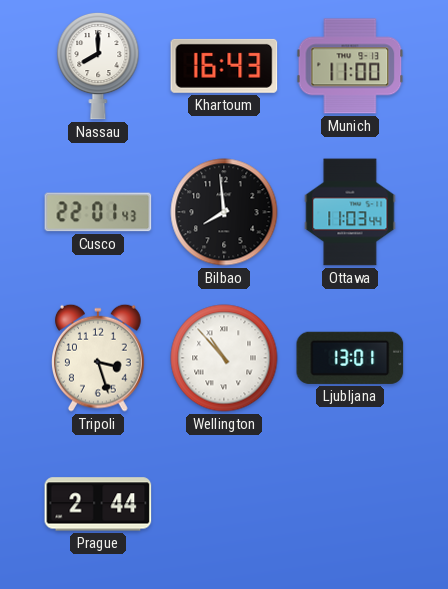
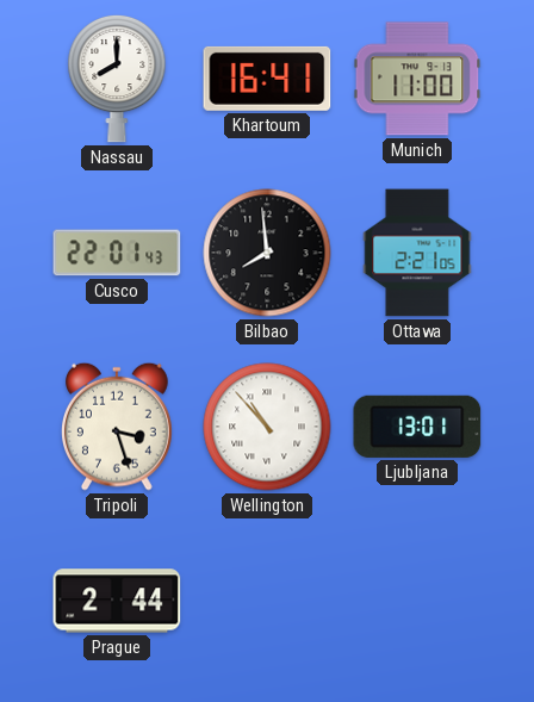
Khartoum: 16:43 -> 16:41
Ottawa: 11:03 -> 2:21
